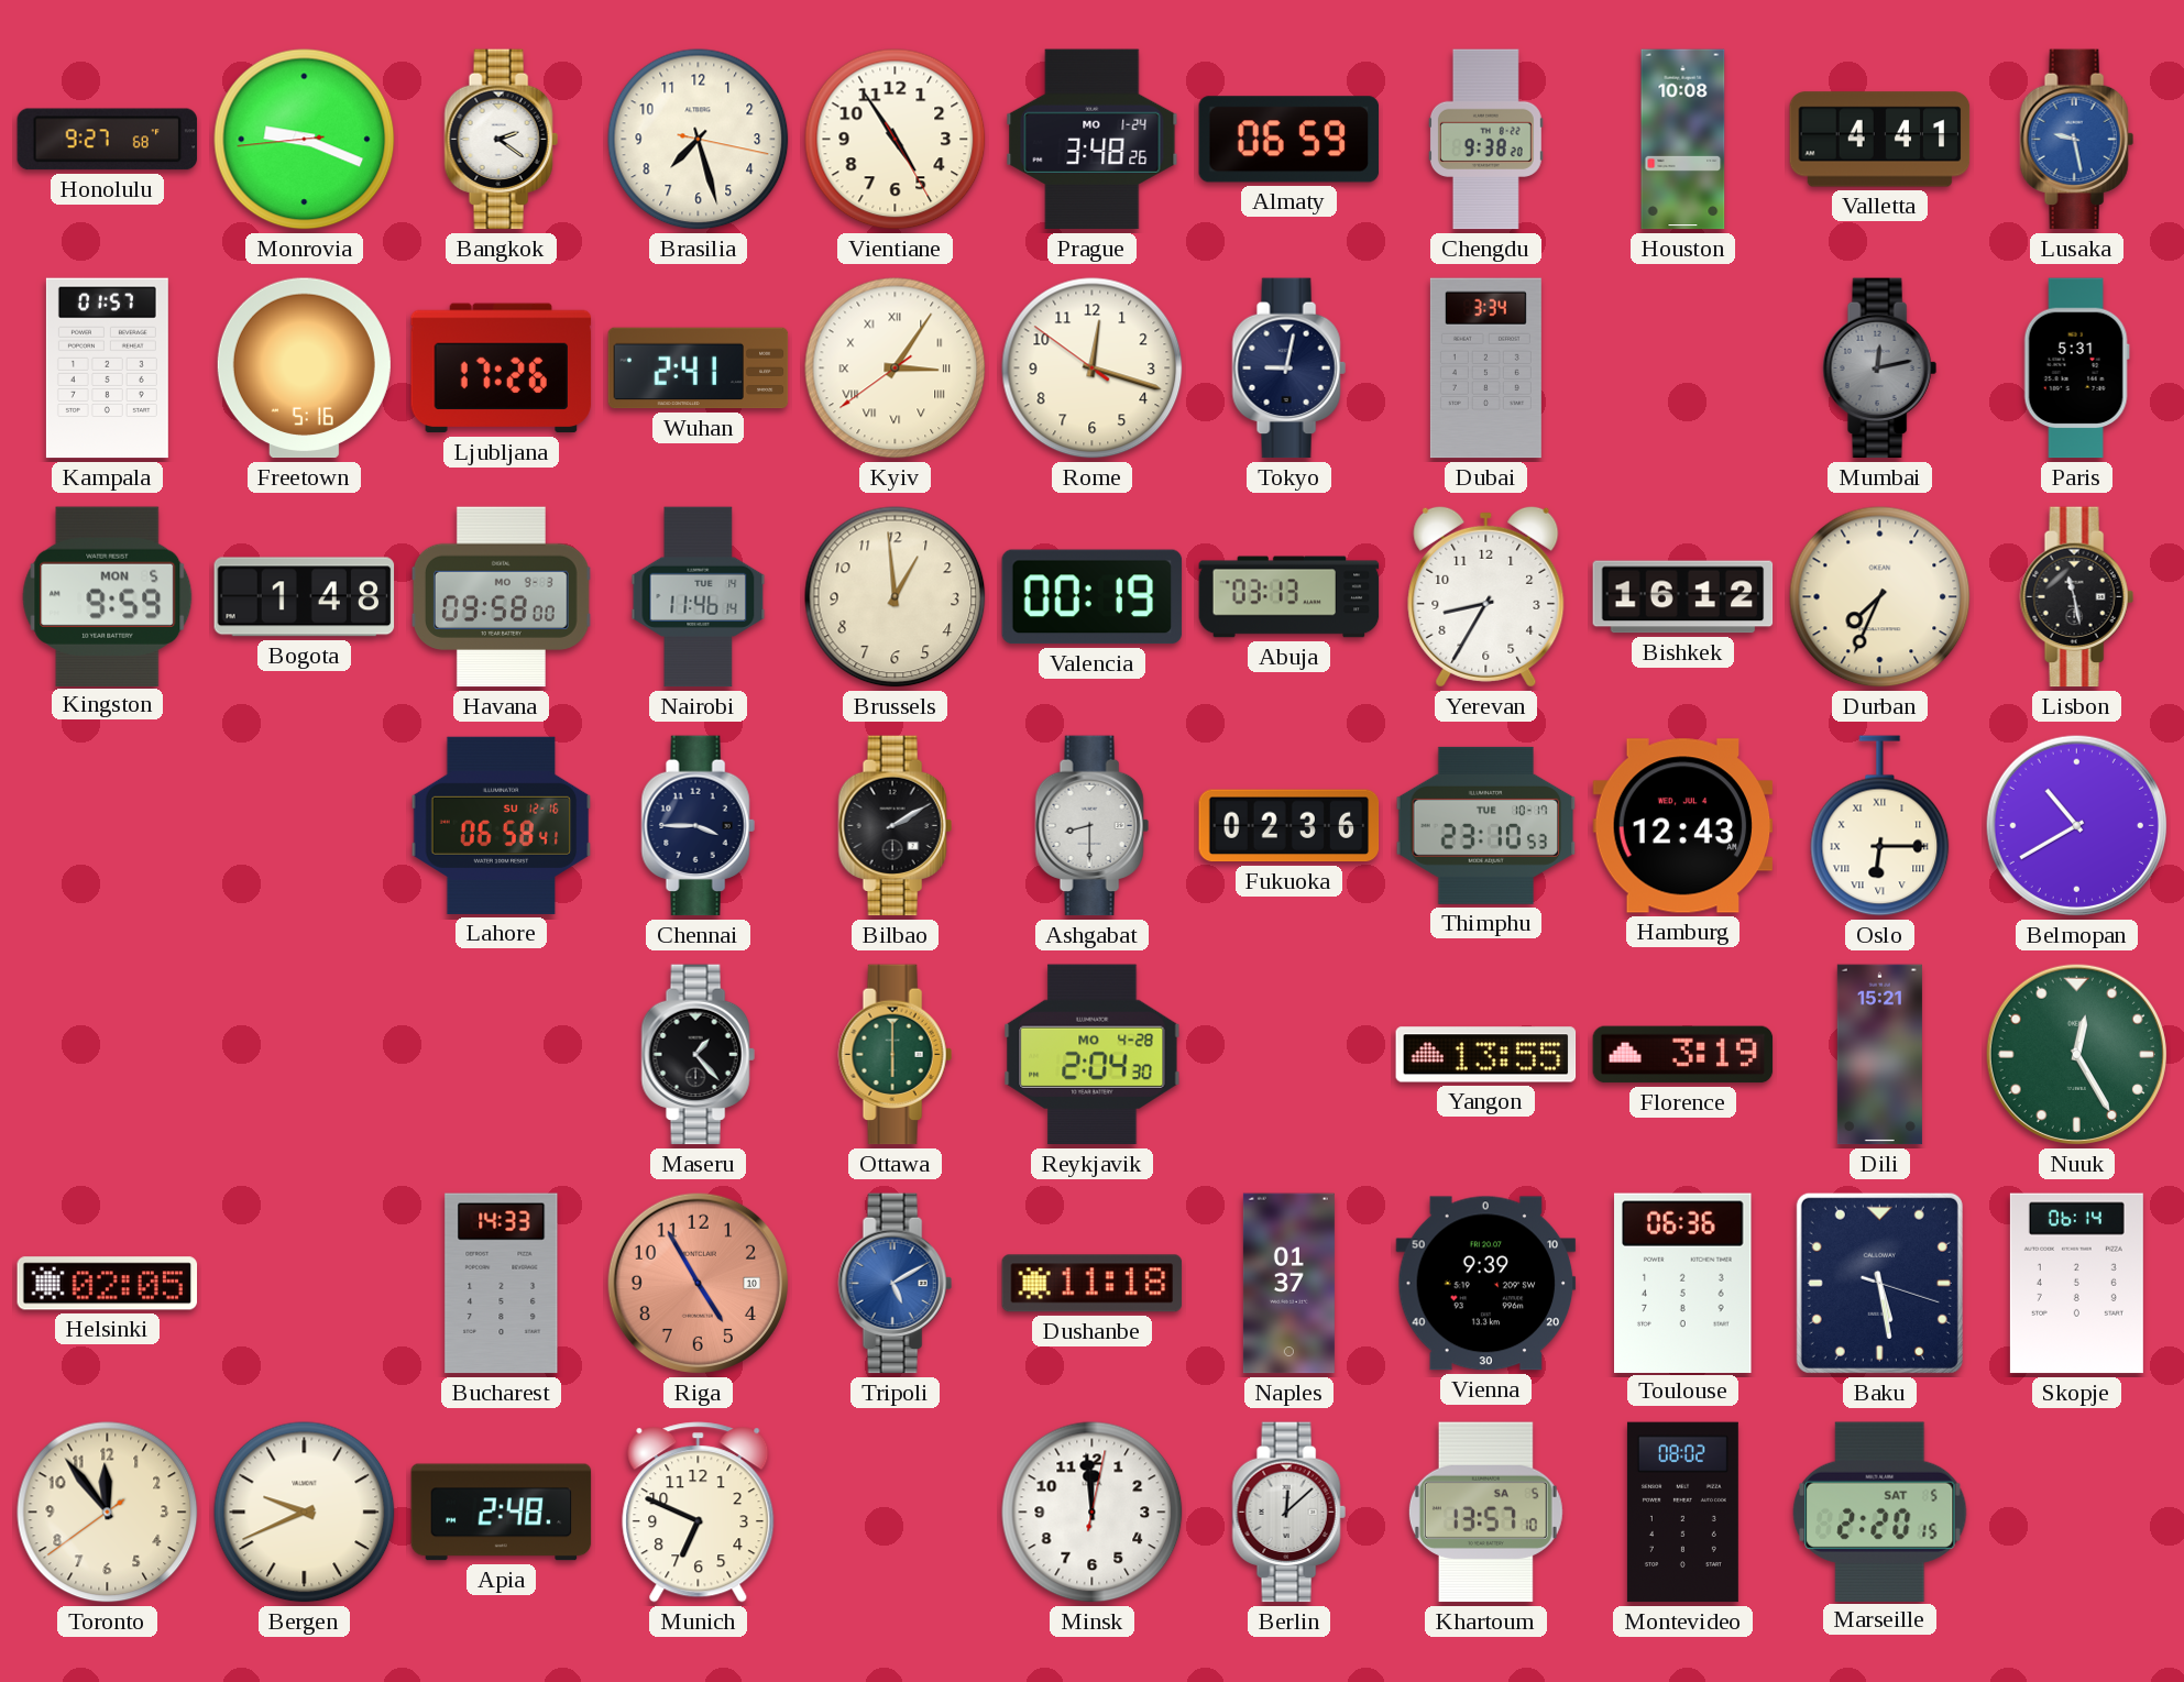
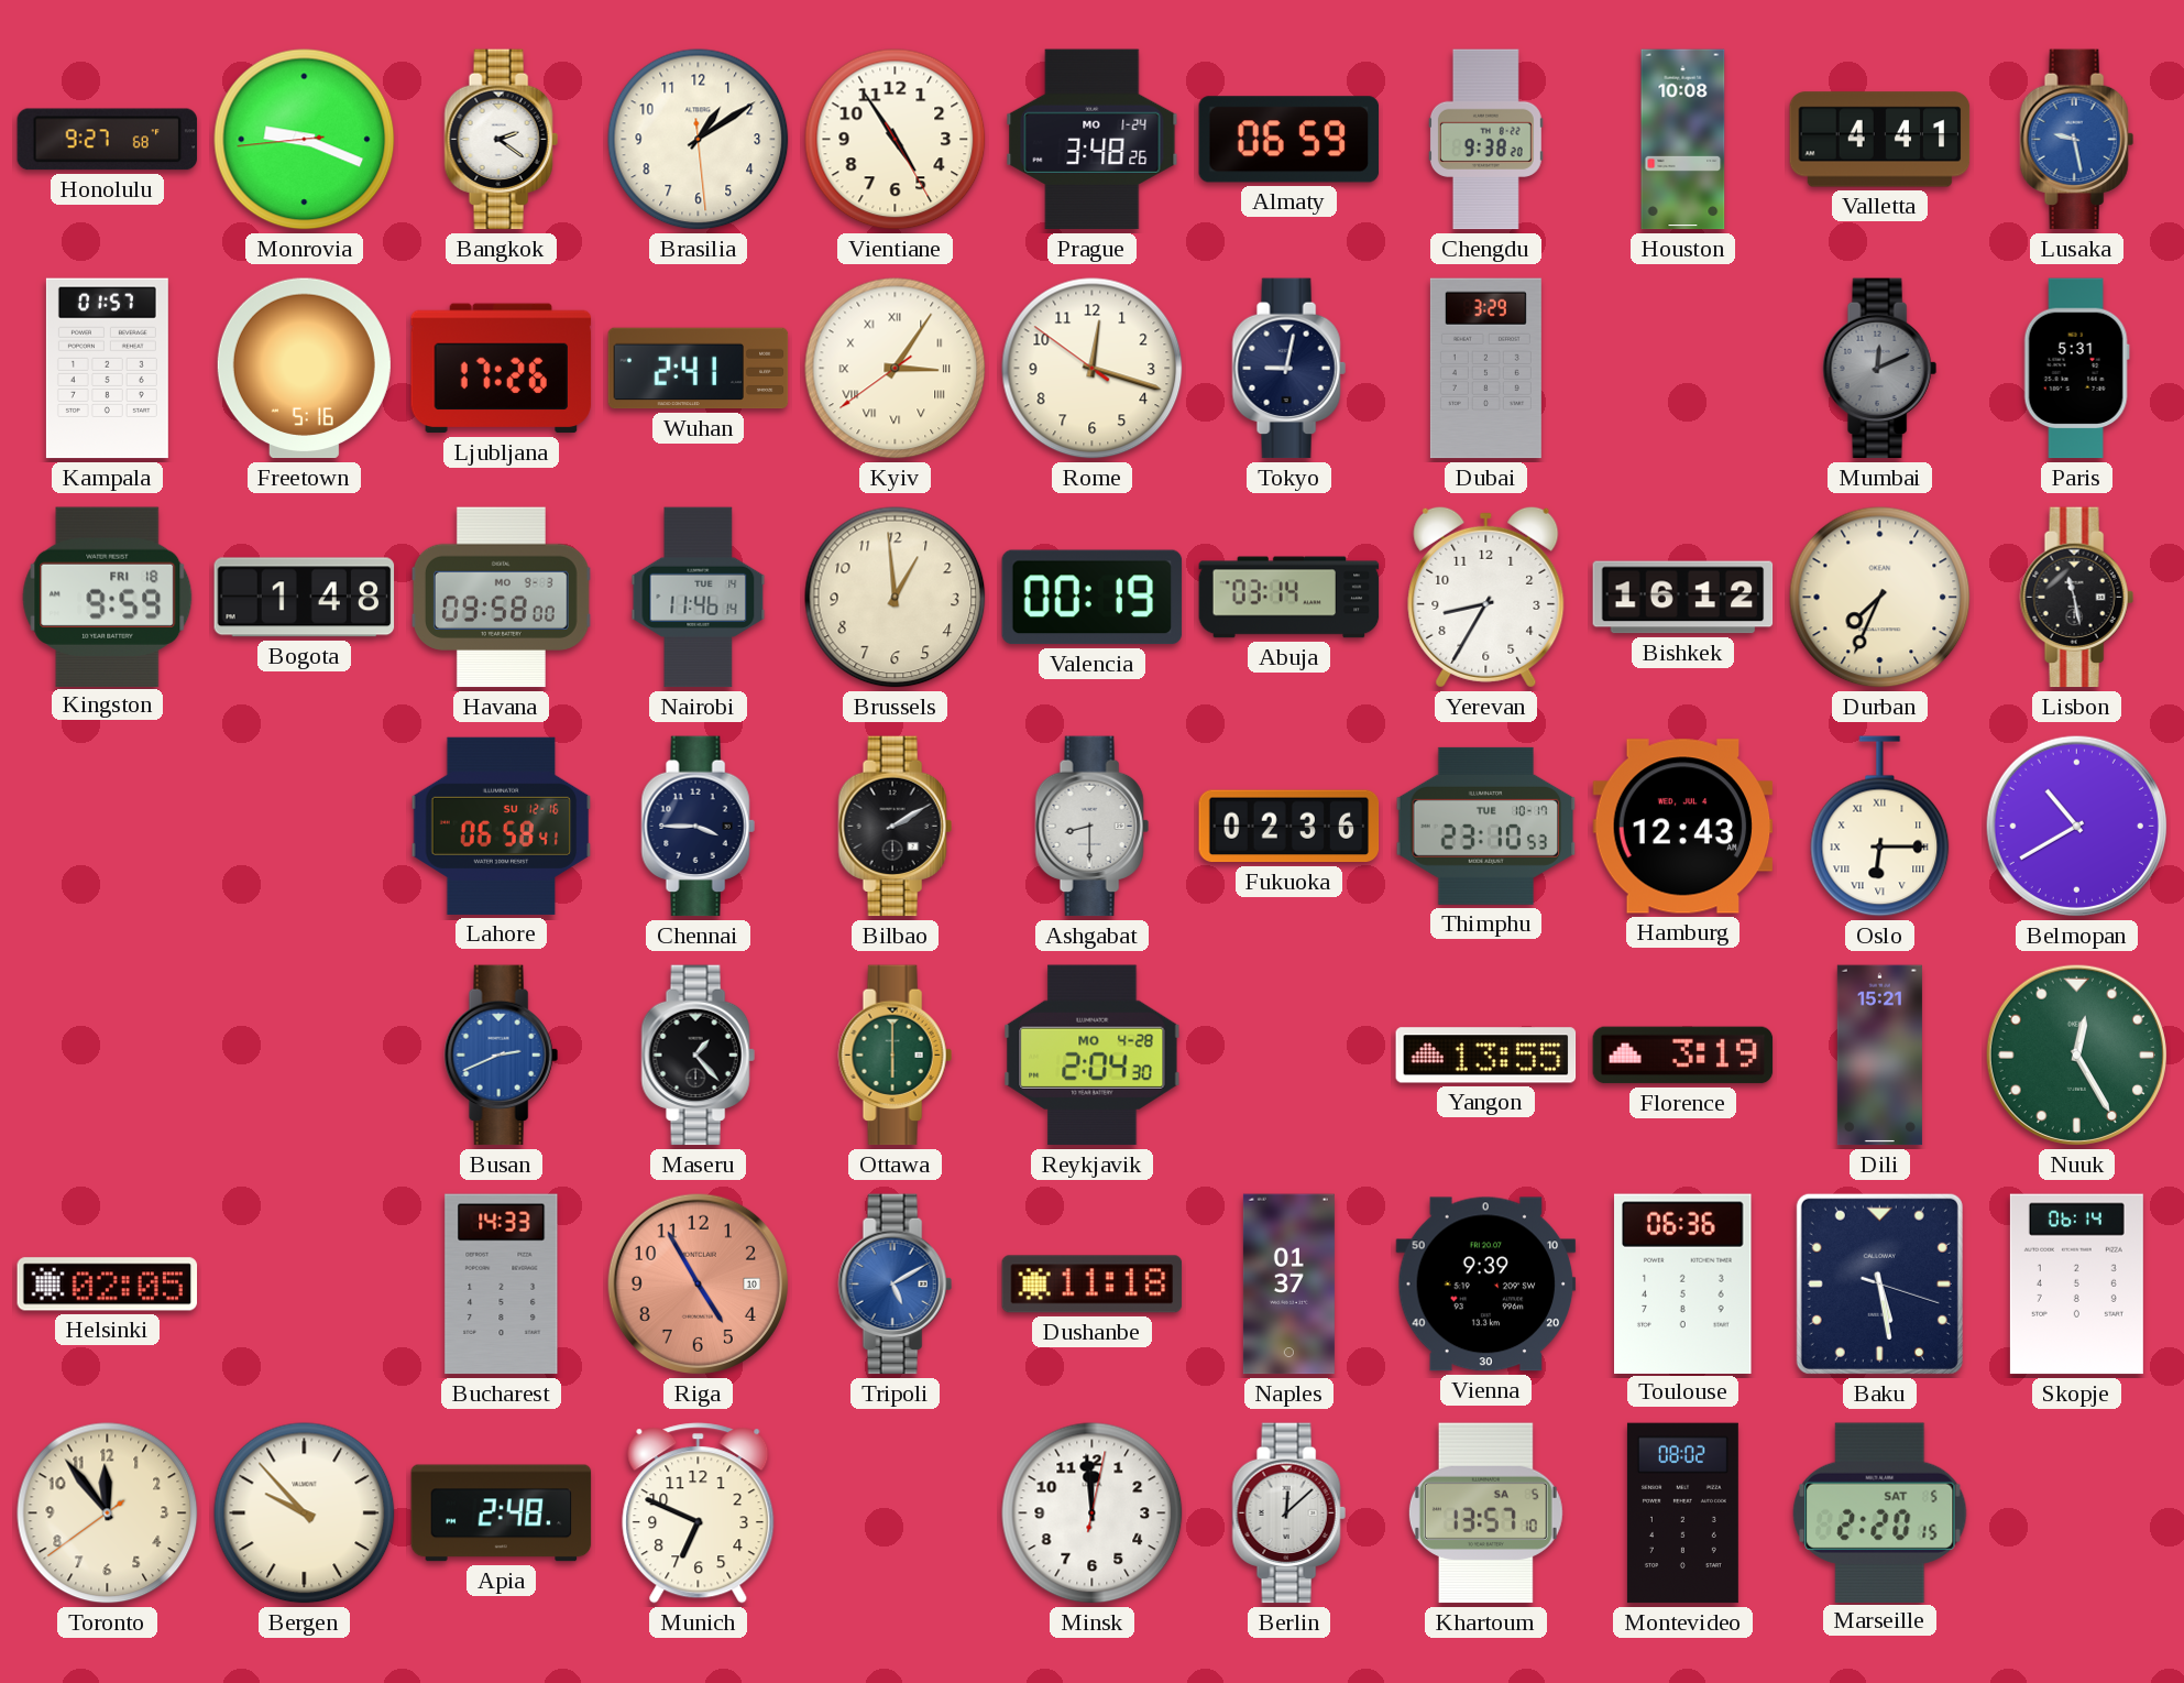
Brasilia: 7:27 -> 1:09
Dubai: 3:34 -> 3:29
Mumbai: 12:13 -> 12:11
Kingston date: MON 5 -> FRI 18
Abuja: 03:13 -> 03:14
Busan: none -> 2:41
Bergen: 9:41 -> 9:53
